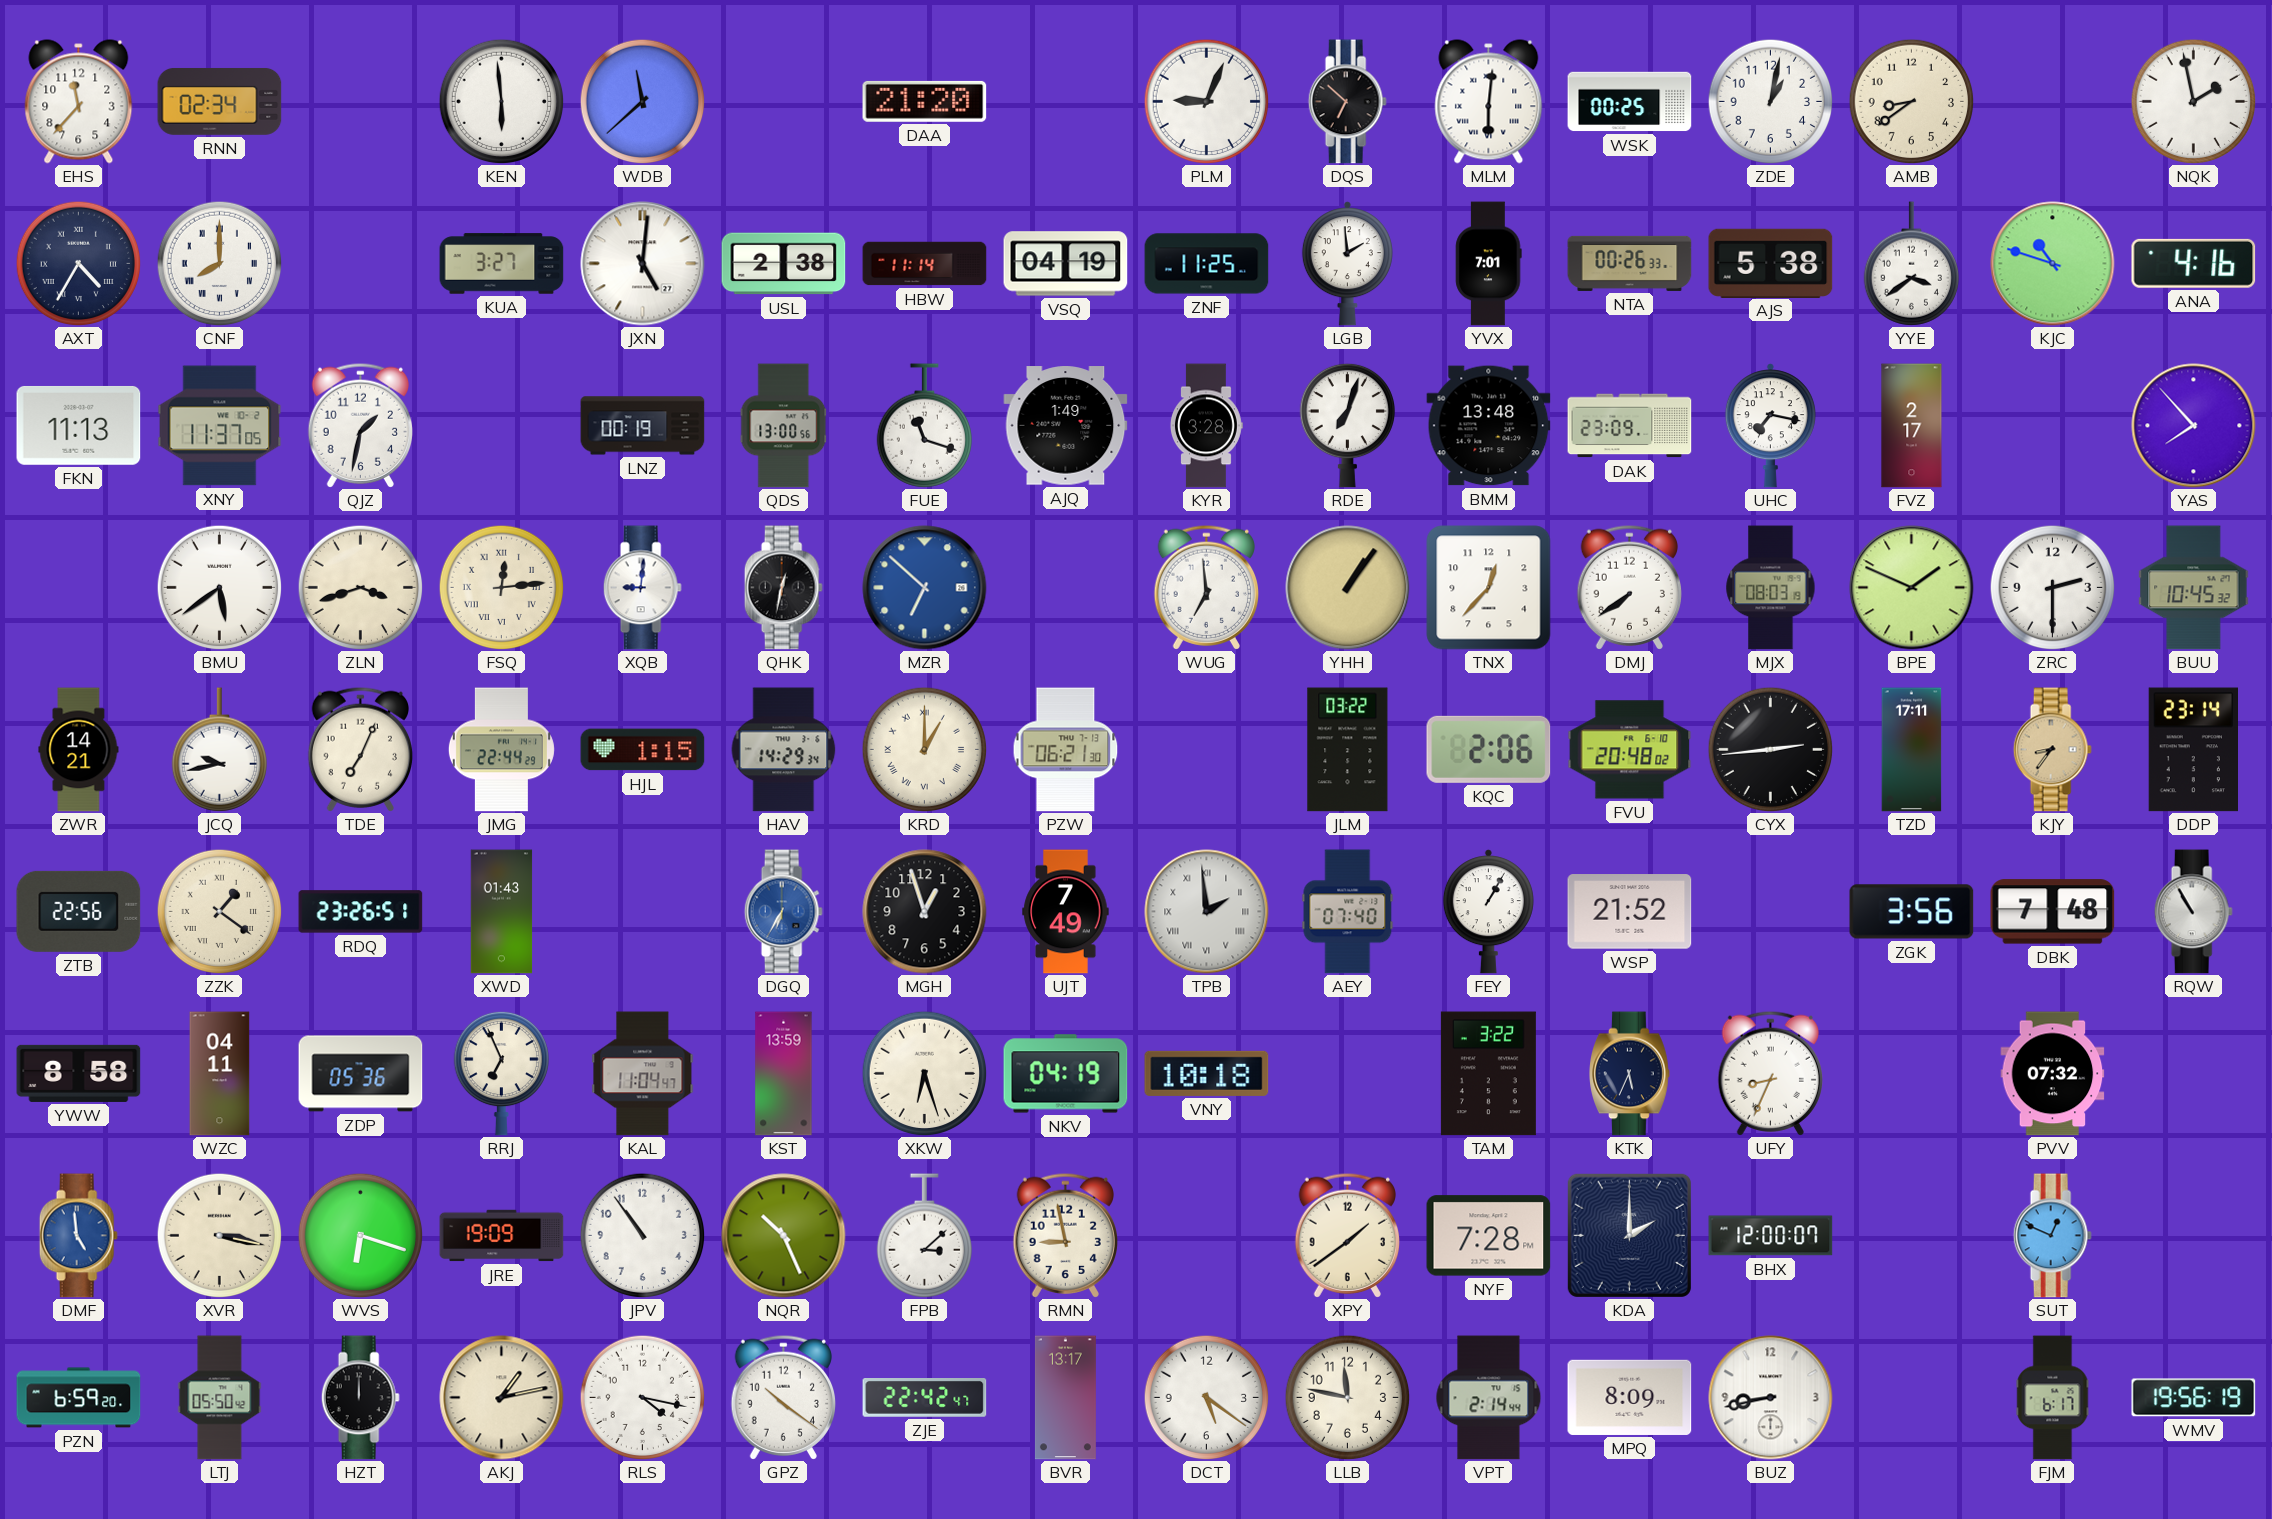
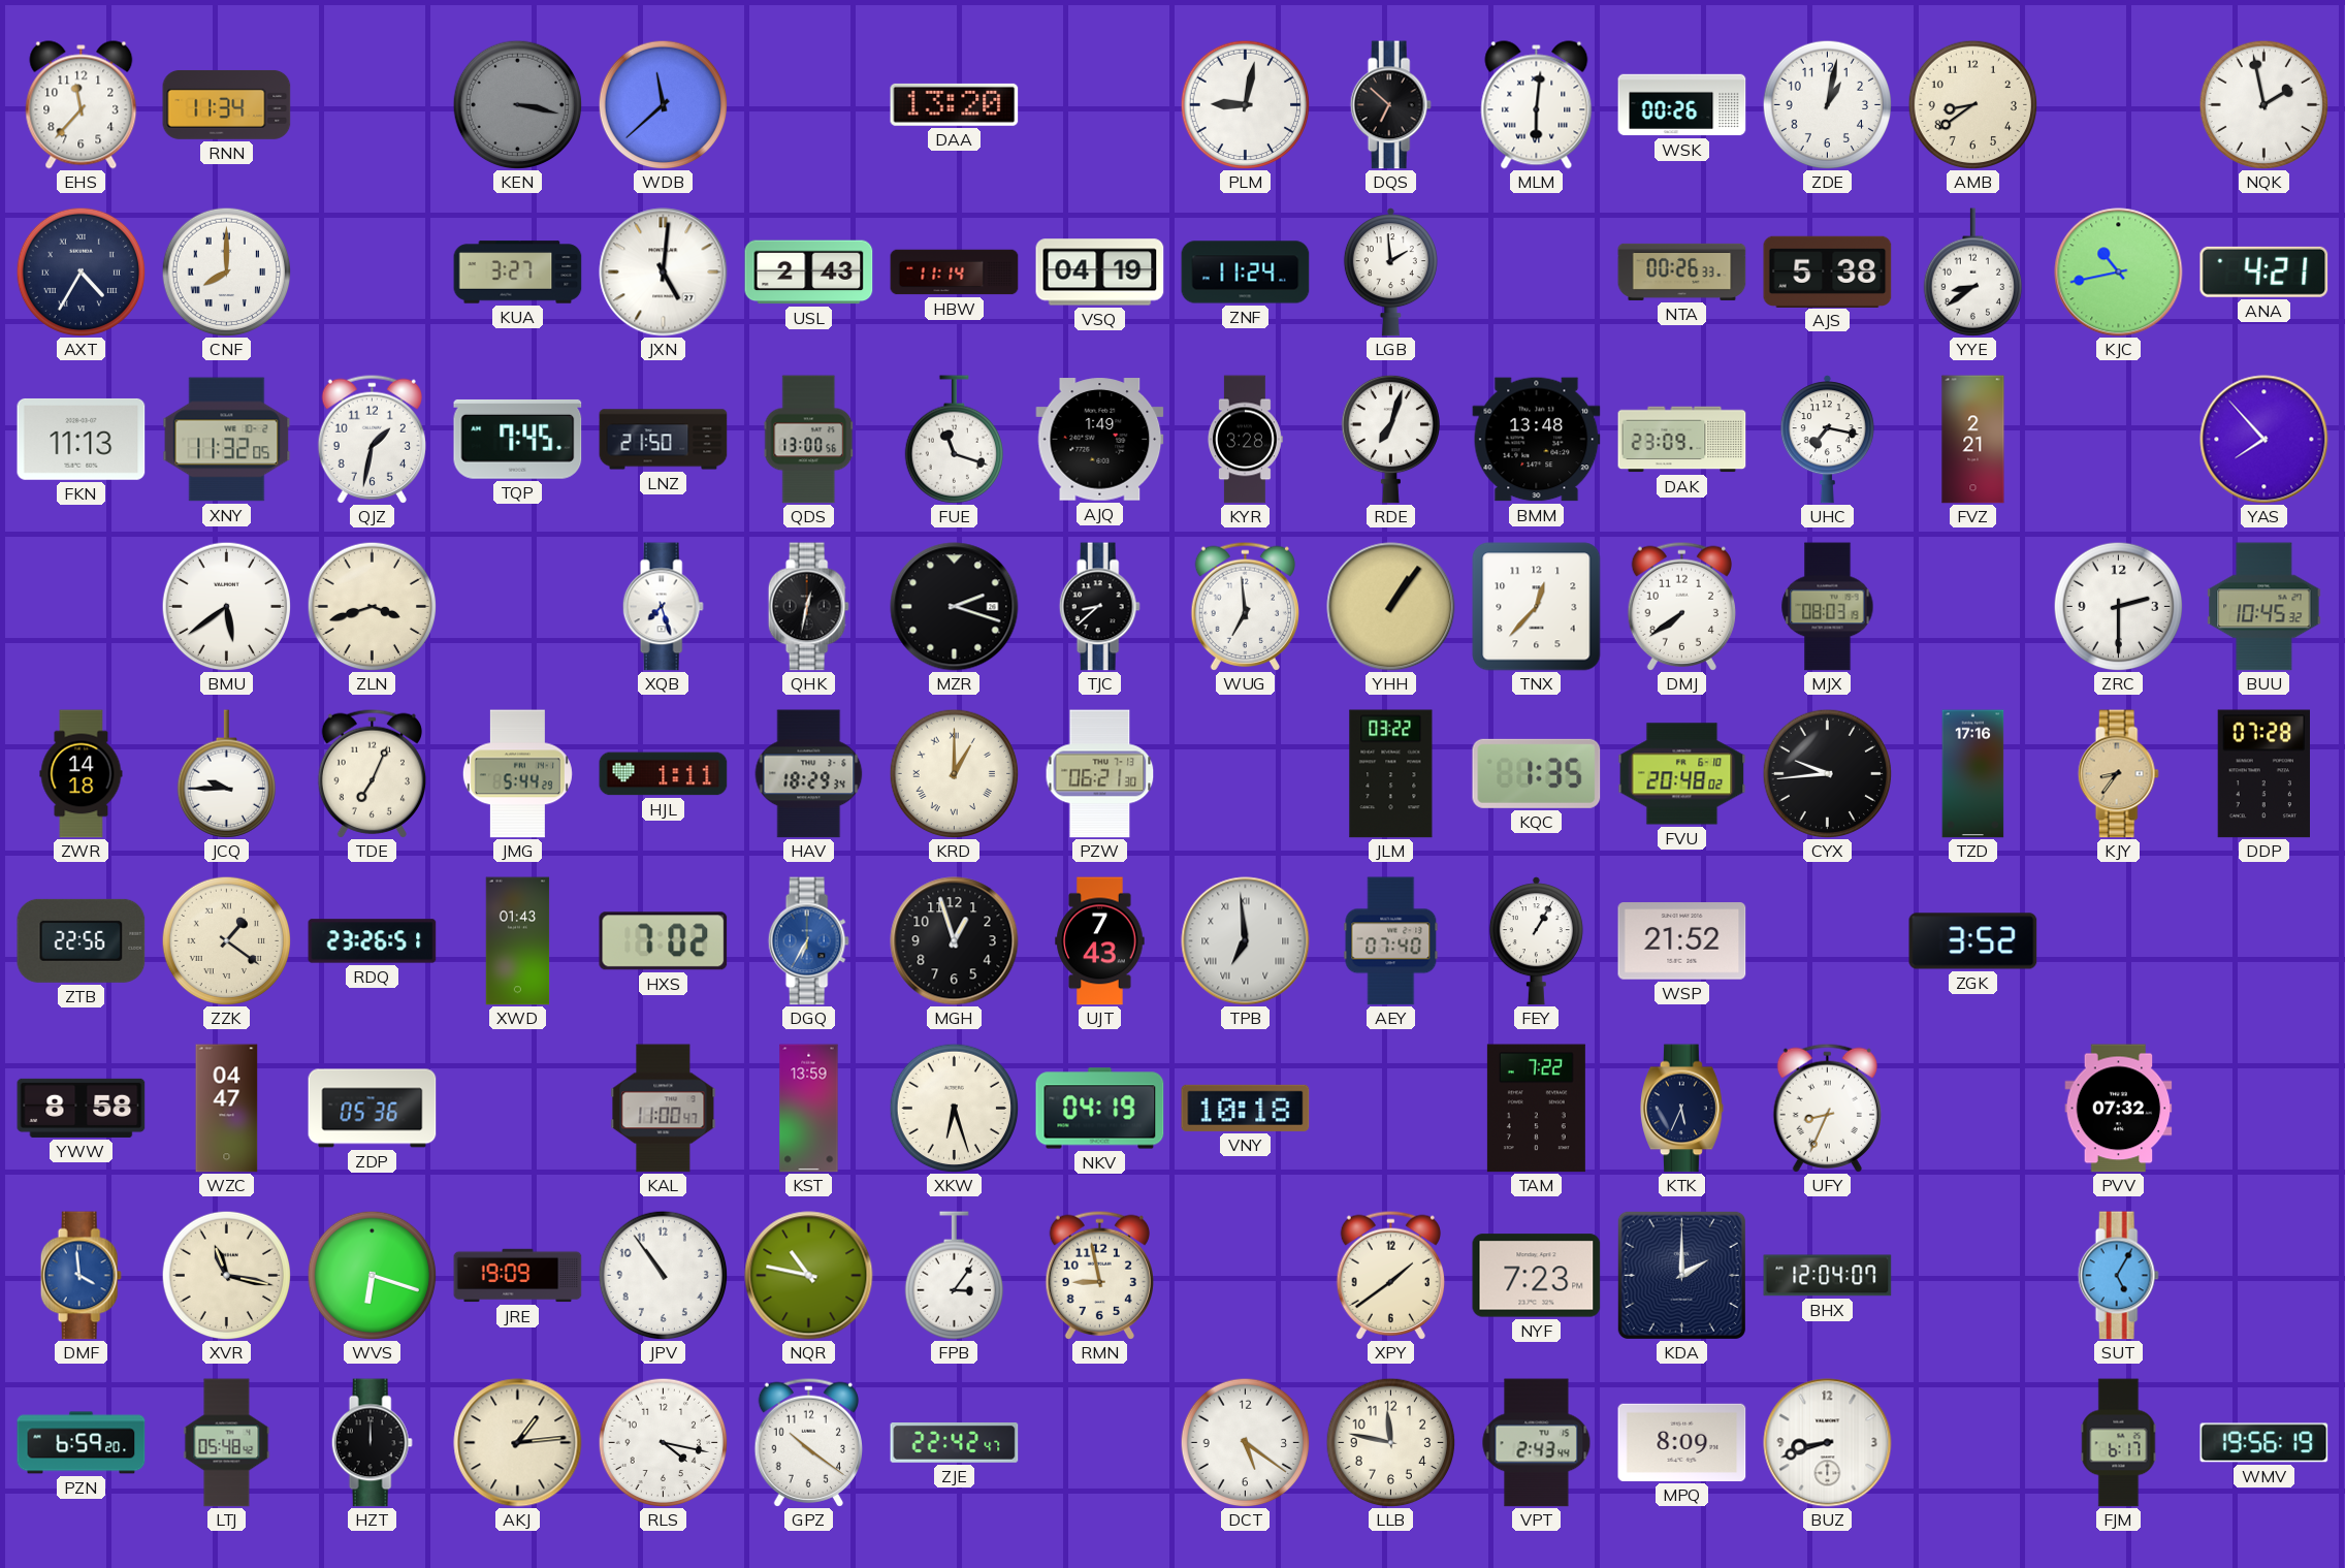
RNN: 02:34 -> 11:34
KEN: 5:59 -> 3:17
KEN dial: white -> grey
DAA: 21:20 -> 13:20
PLM: 9:04 -> 9:02
WSK: 00:25 -> 00:26
USL: 2:38 -> 2:43
ZNF: 11:25 -> 11:24
YVX: 7:01 -> none
YYE: 3:39 -> 8:39
KJC: 10:48 -> 10:43
ANA: 4:16 -> 4:21
XNY: 11:37 -> 11:32
TQP: none -> 7:45
LNZ: 00:19 -> 21:50
FVZ: 2:17 -> 2:21
FSQ: 12:14 -> none
XQB: 9:01 -> 7:27
MZR: 6:52 -> 2:18
MZR dial: blue -> black
TJC: none -> 8:38
BPE: 1:49 -> none
ZWR: 14:21 -> 14:18
JCQ: 9:43 -> 9:45
JMG: 22:44 -> 5:44
HJL: 1:15 -> 1:11
HAV: 14:29 -> 18:29
KQC: 2:06 -> 1:35
CYX: 2:44 -> 9:44
TZD: 17:11 -> 17:16
DDP: 23:14 -> 07:28
HXS: none -> 7:02
UJT: 7:49 -> 7:43
TPB: 1:59 -> 6:59
ZGK: 3:56 -> 3:52
DBK: 7:48 -> none
RQW: 10:55 -> none
WZC: 04:11 -> 04:47
RRJ: 6:56 -> none
KAL: 11:04 -> 11:00
TAM: 3:22 -> 7:22
DMF: 4:59 -> 3:59
XVR: 3:17 -> 11:17
NQR: 10:26 -> 10:47
FPB: 3:08 -> 3:06
NYF: 7:28 -> 7:23
BHX: 12:00 -> 12:04
SUT: 12:49 -> 5:05
LTJ: 05:50 -> 05:48
AKJ: 1:13 -> 1:14
BVR: 13:17 -> none
VPT: 2:14 -> 2:43
BUZ: 8:43 -> 8:42
